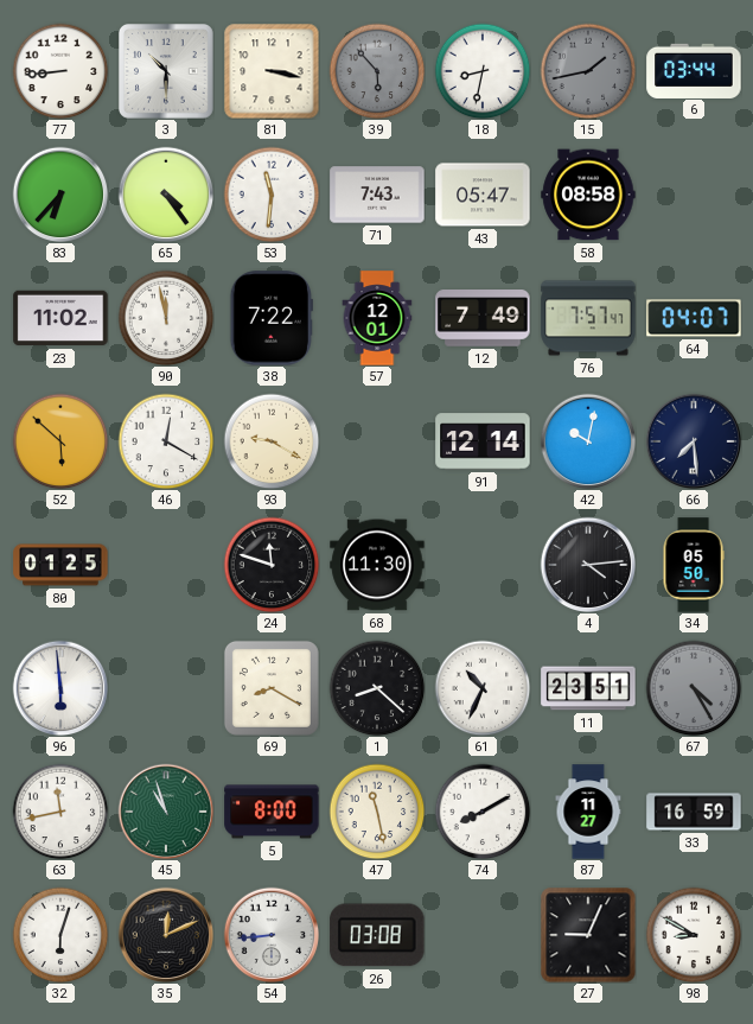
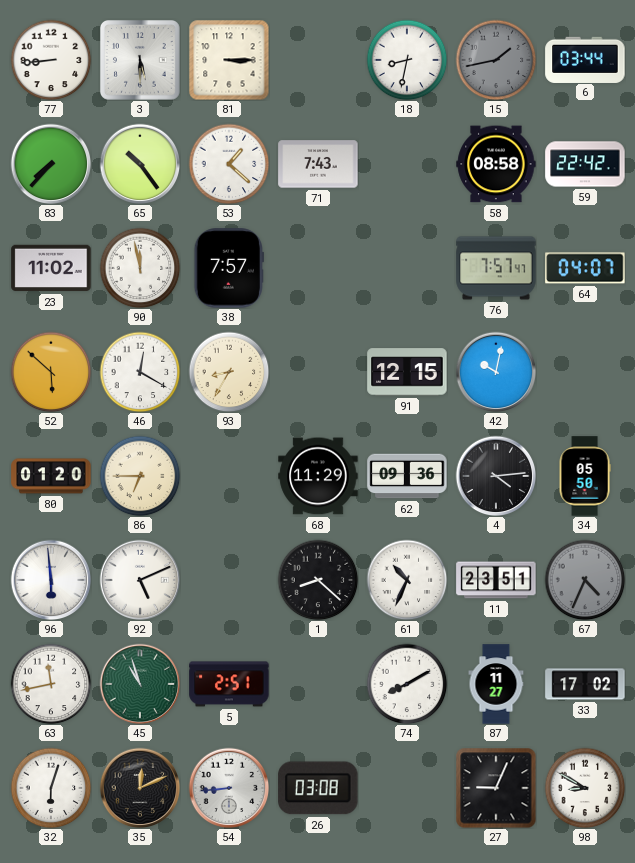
3: 10:30 -> 5:30
81: 3:17 -> 3:15
39: 5:53 -> none
83: 6:37 -> 7:37
65: 4:24 -> 10:24
53: 11:31 -> 1:22
43: 05:47 -> none
59: none -> 22:42
38: 7:22 -> 7:57
57: 12:01 -> none
12: 7:49 -> none
93: 9:20 -> 8:35
91: 12:14 -> 12:15
66: 7:29 -> none
80: 01:25 -> 01:20
86: none -> 6:45
24: 11:48 -> none
68: 11:30 -> 11:29
62: none -> 09:36
92: none -> 5:11
69: 8:20 -> none
67: 4:25 -> 4:34
5: 8:00 -> 2:51
47: 11:28 -> none
33: 16:59 -> 17:02
